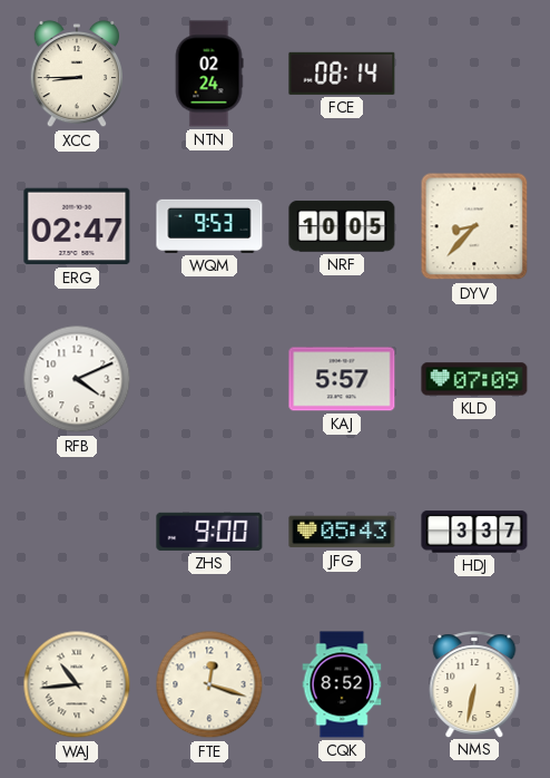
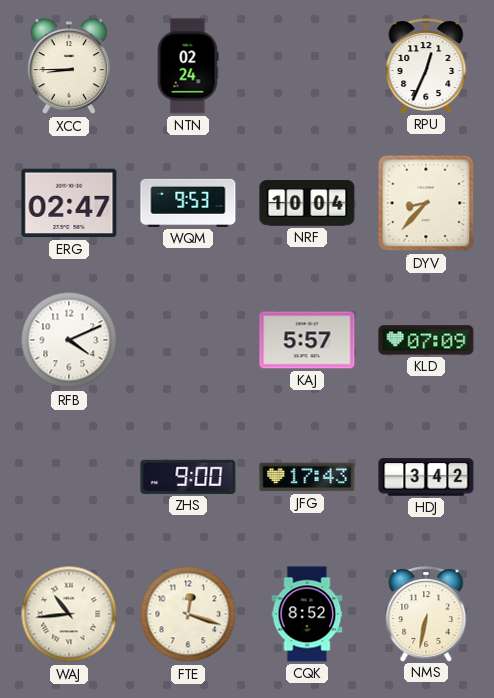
FCE: 08:14 -> none
RPU: none -> 12:34
NRF: 10:05 -> 10:04
JFG: 05:43 -> 17:43
HDJ: 3:37 -> 3:42
